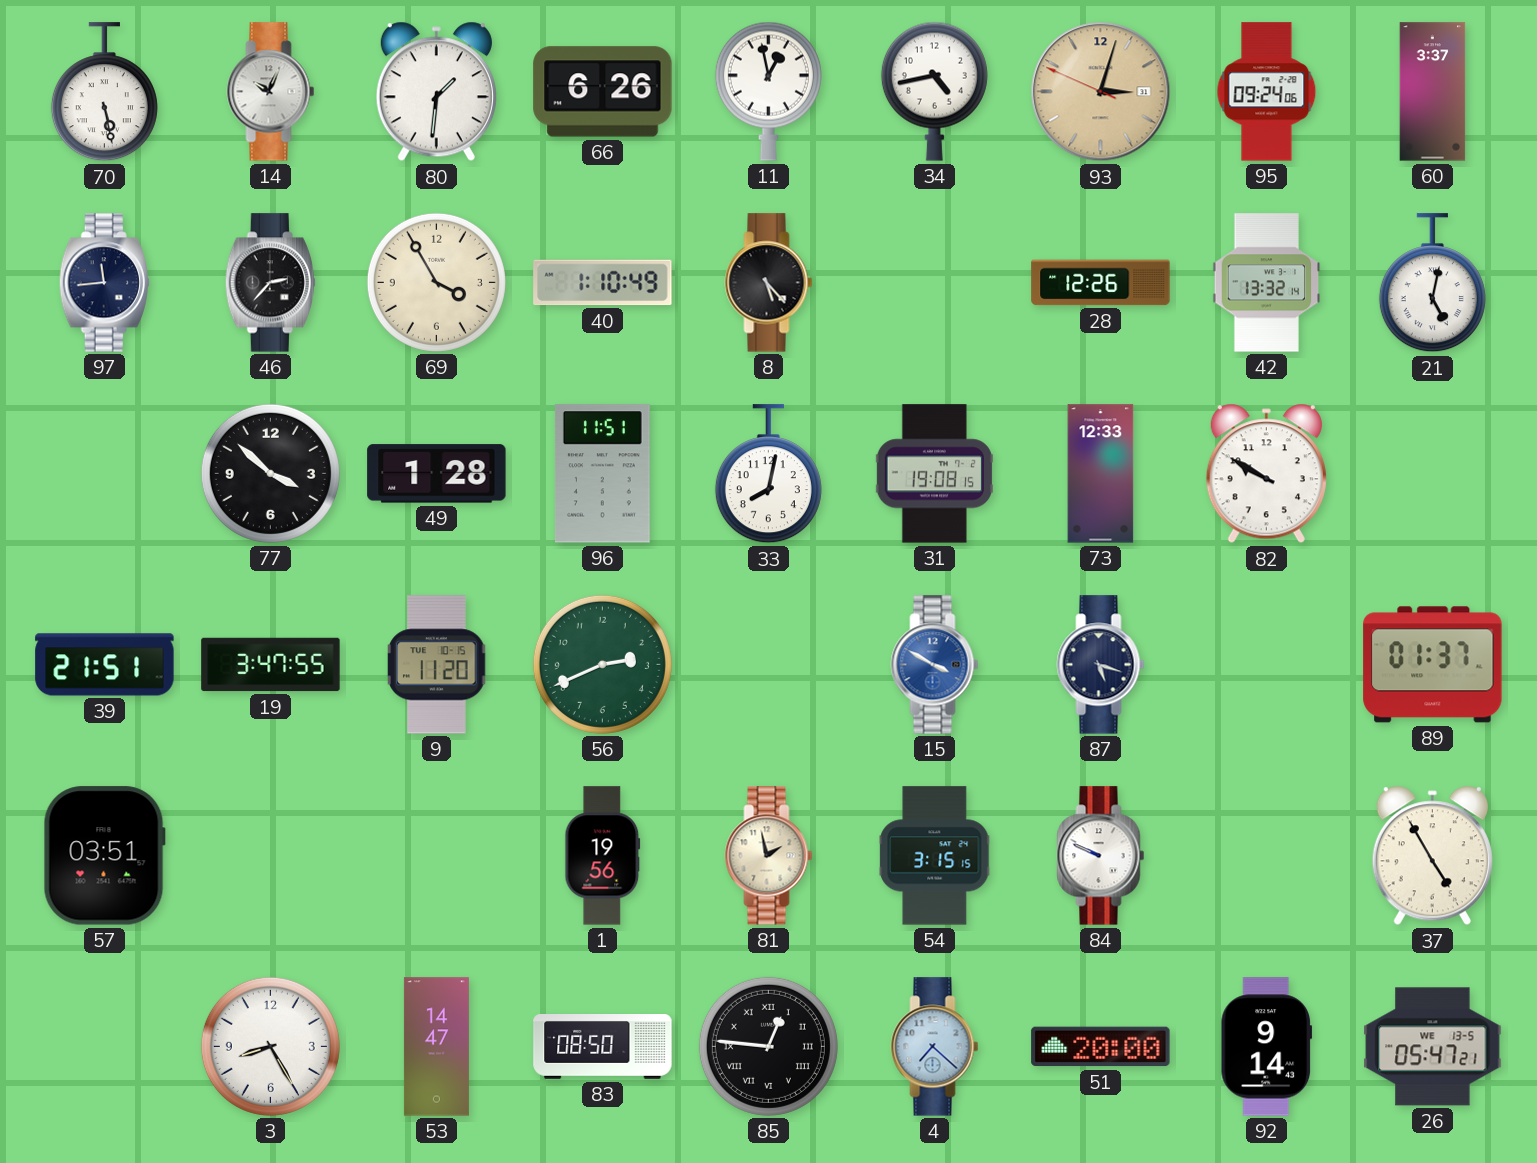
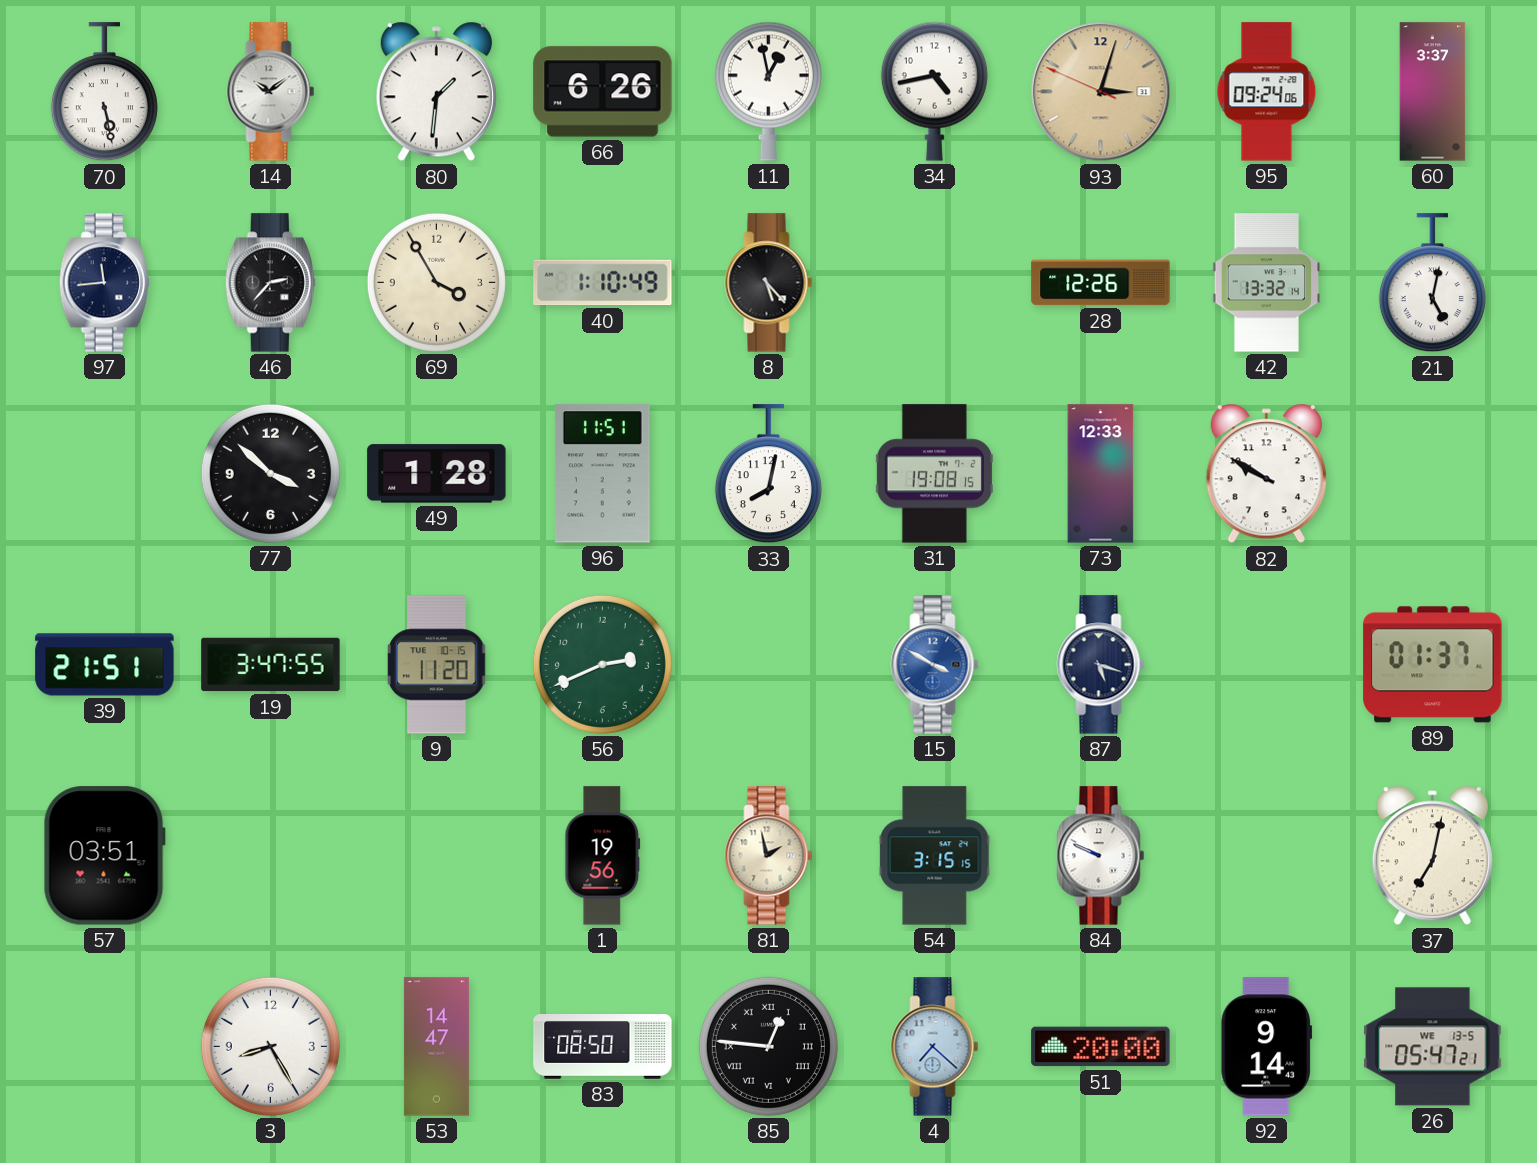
14: 10:04 -> 10:09
37: 4:55 -> 7:02
